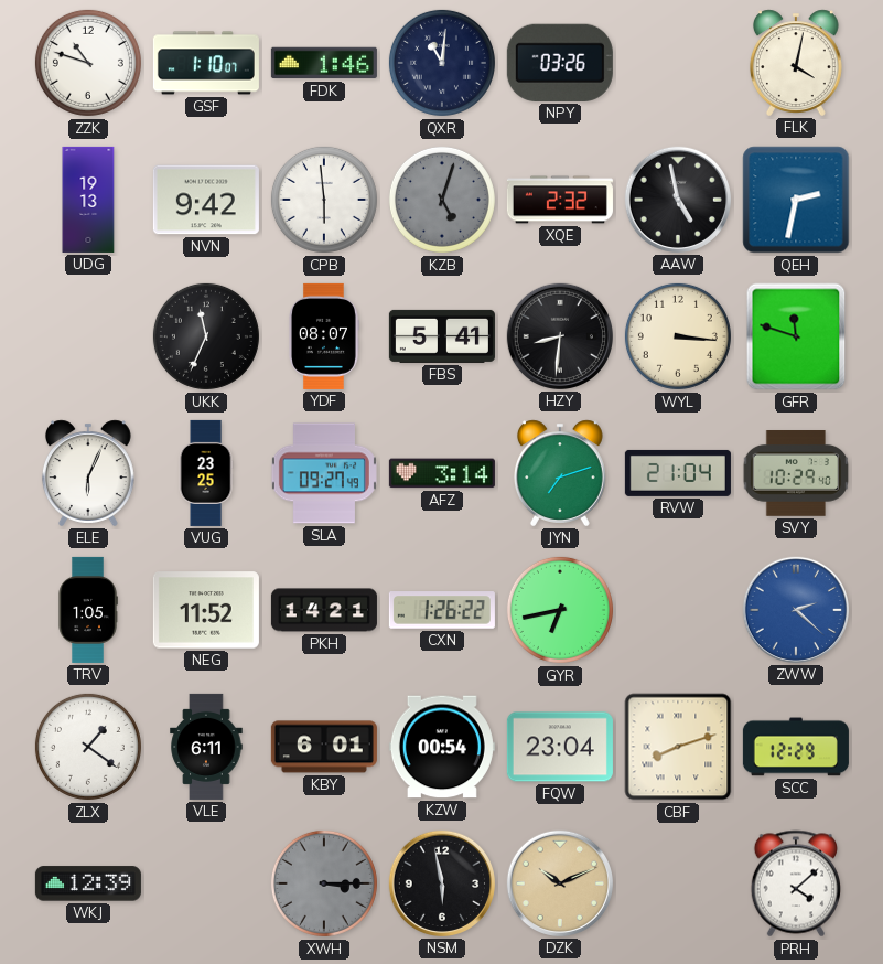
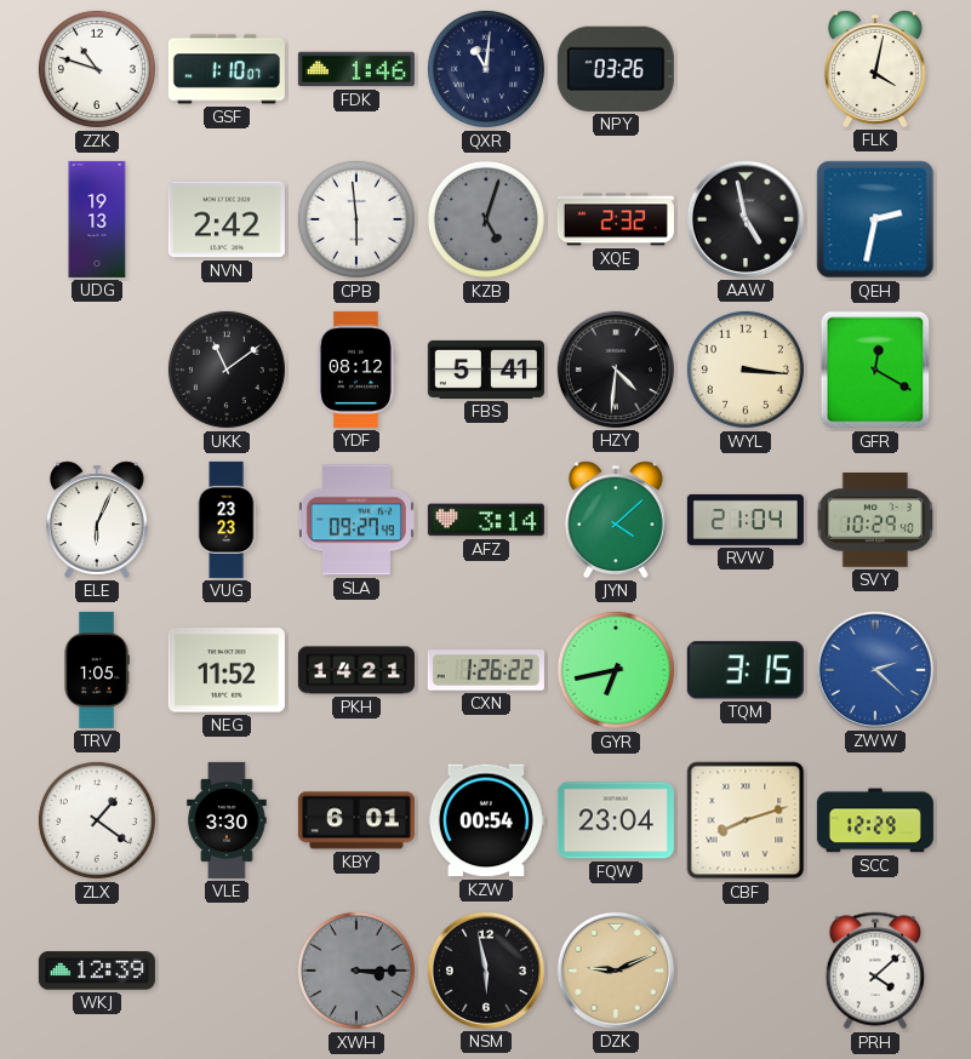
NVN: 9:42 -> 2:42
UKK: 11:34 -> 11:09
YDF: 08:07 -> 08:12
HZY: 8:31 -> 4:31
GFR: 11:48 -> 12:20
VUG: 23:25 -> 23:23
JYN: 7:12 -> 4:08
TQM: none -> 3:15
VLE: 6:11 -> 3:30
DZK: 10:11 -> 9:11
